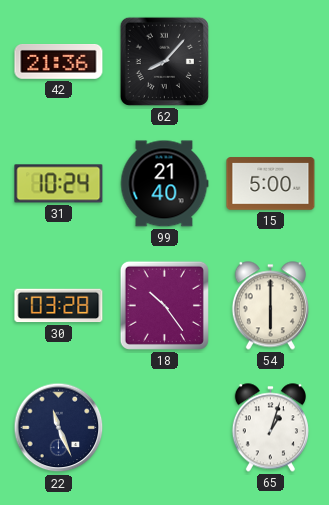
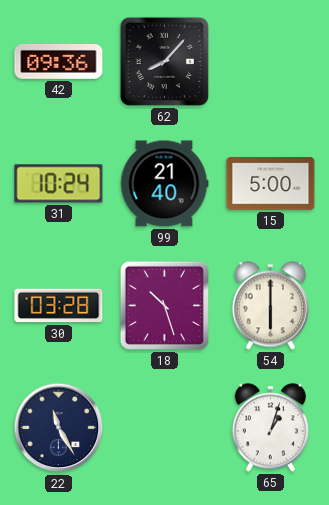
42: 21:36 -> 09:36
18: 10:24 -> 10:27
22: 11:26 -> 11:25
